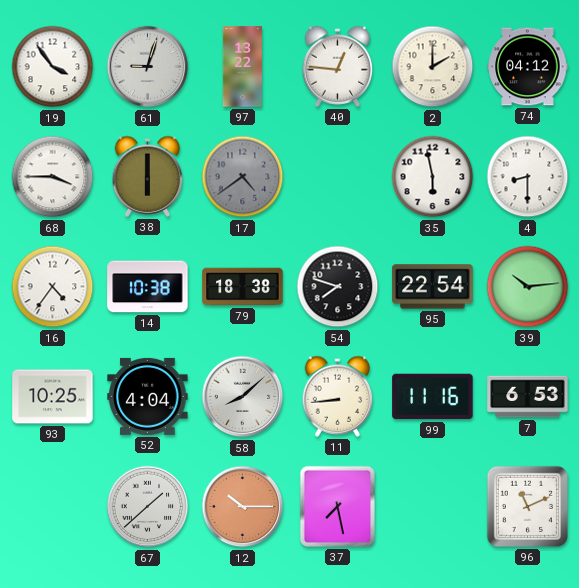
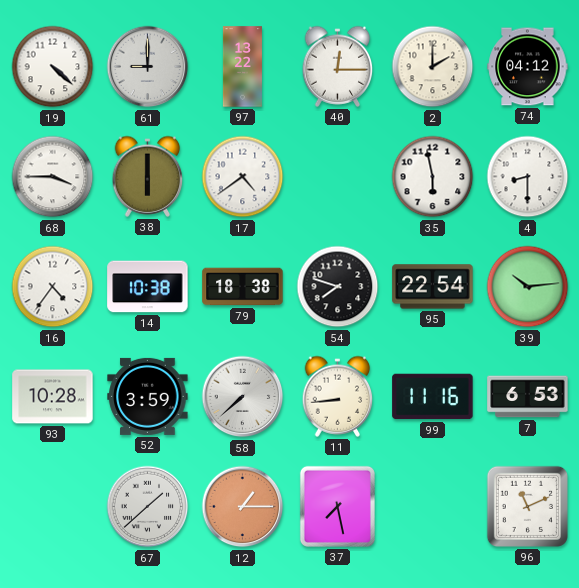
19: 3:54 -> 4:22
61: 9:03 -> 9:00
40: 12:46 -> 12:15
17 dial: grey -> white
93: 10:25 -> 10:28
52: 4:04 -> 3:59
58: 8:08 -> 7:38
12: 10:15 -> 1:15
